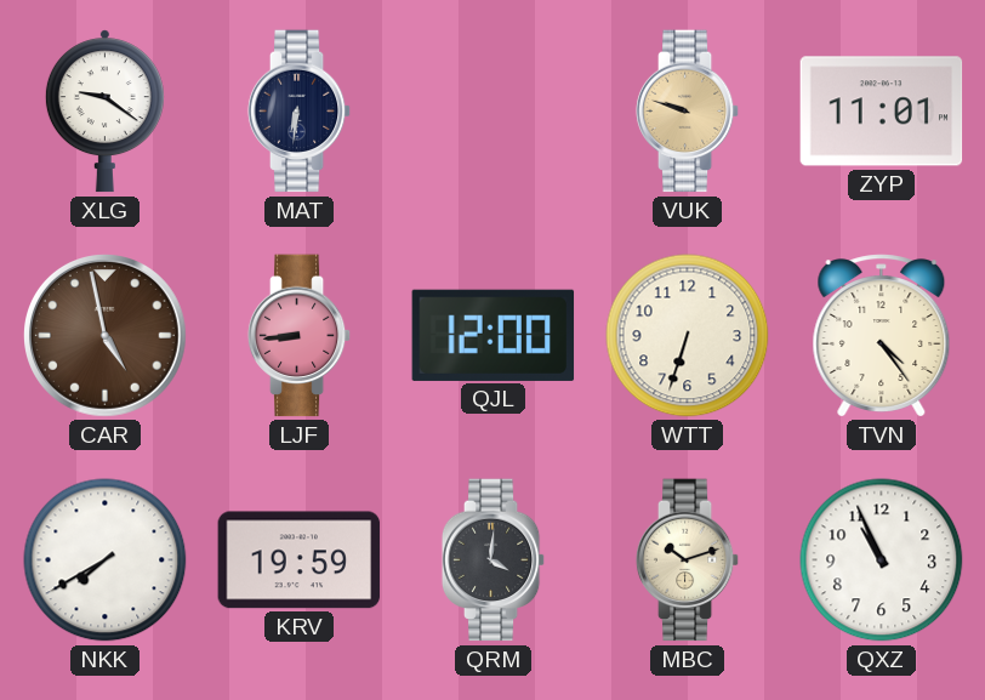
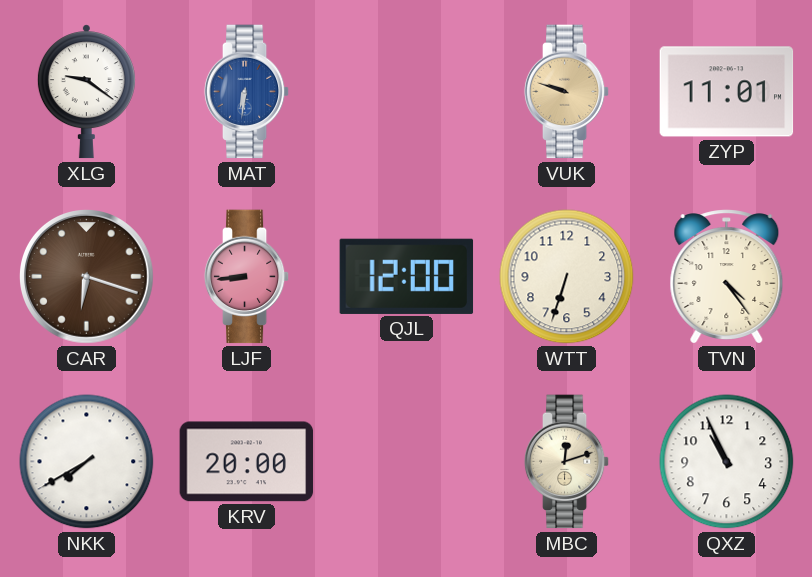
MAT dial: navy -> blue
CAR: 4:58 -> 6:18
KRV: 19:59 -> 20:00
QRM: 4:01 -> none
MBC: 10:12 -> 12:12
